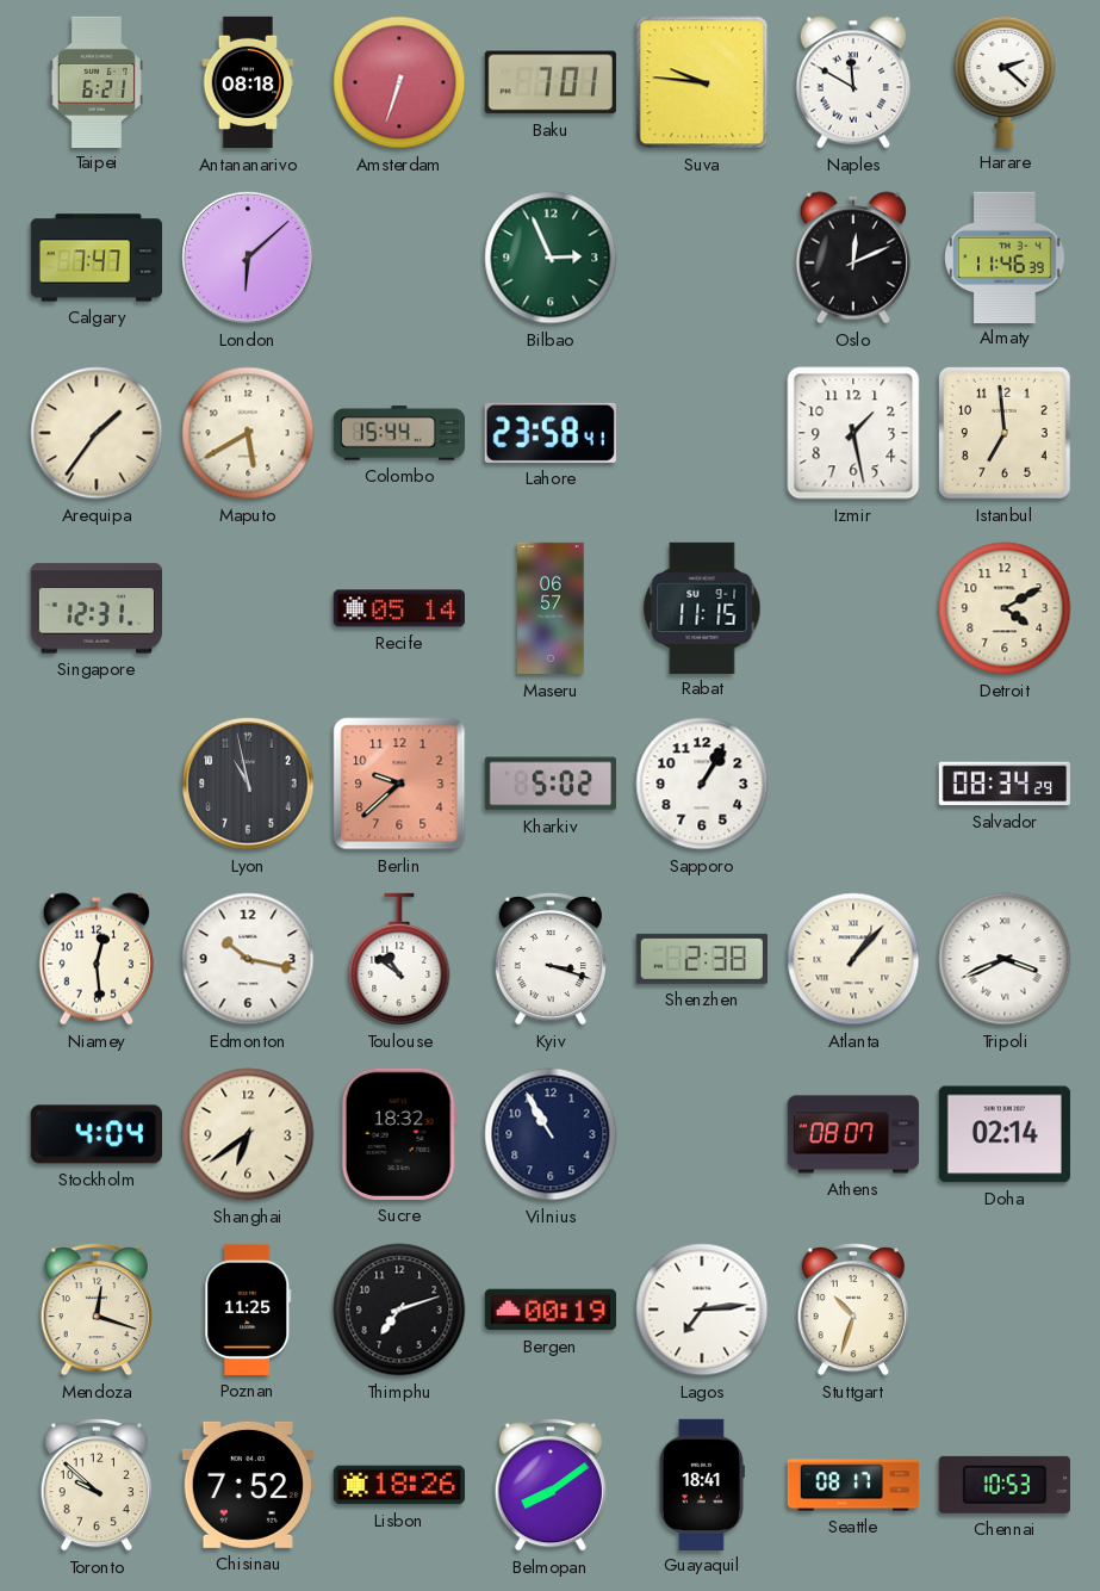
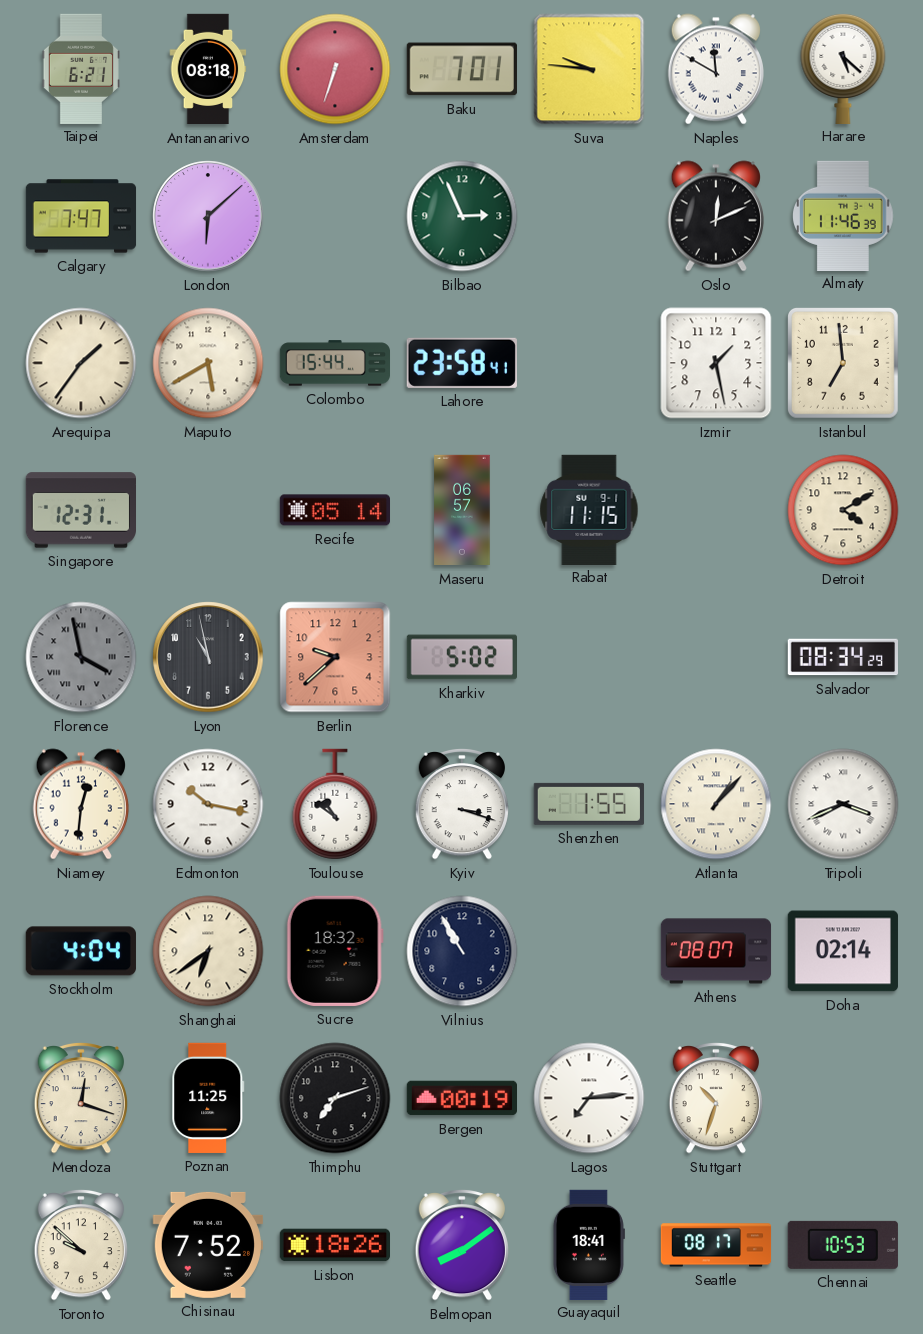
Harare: 2:22 -> 5:22
Florence: none -> 3:58
Sapporo: 1:05 -> none
Niamey: 12:29 -> 12:31
Shenzhen: 2:38 -> 1:55
